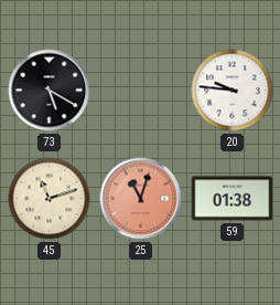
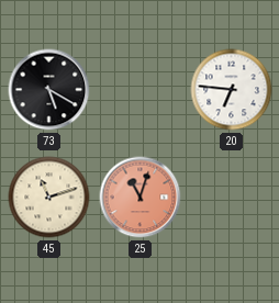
20: 9:46 -> 6:46
59: 01:38 -> none
